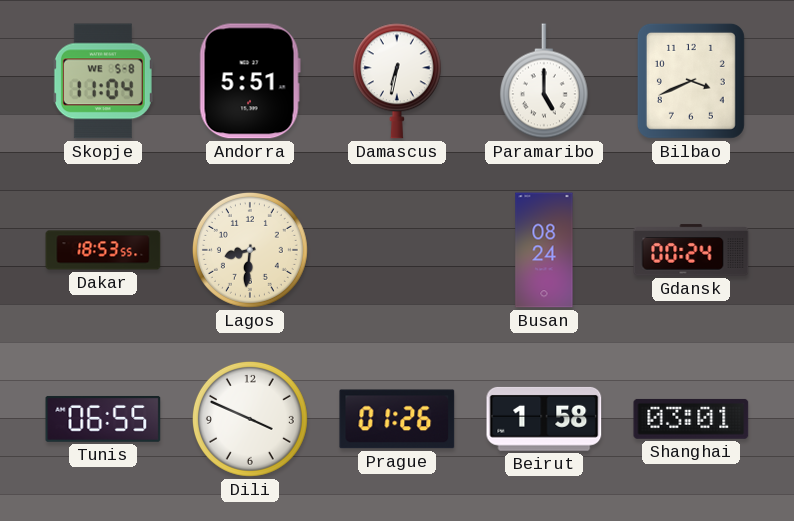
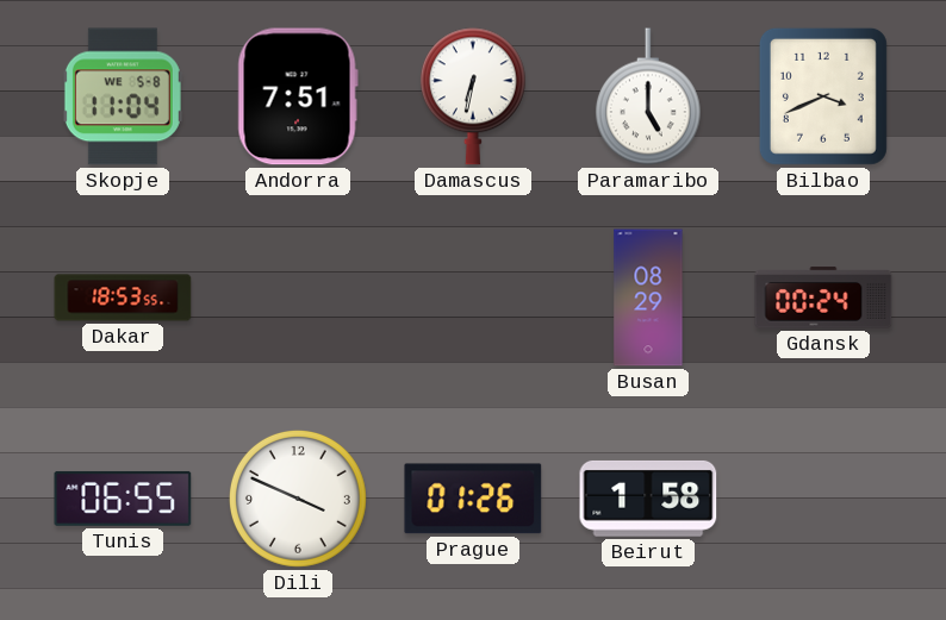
Andorra: 5:51 -> 7:51
Lagos: 8:31 -> none
Busan: 08:24 -> 08:29
Shanghai: 03:01 -> none
